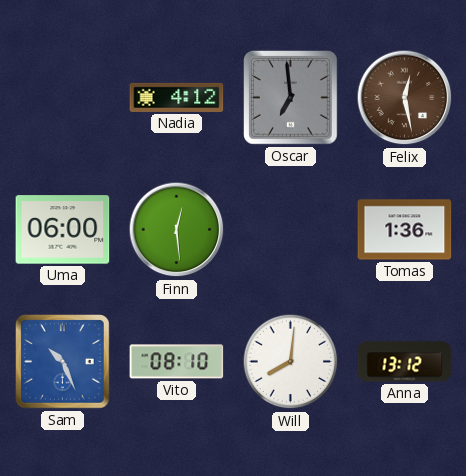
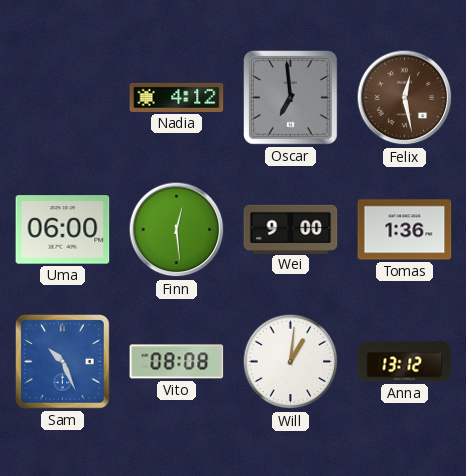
Wei: none -> 9:00
Vito: 08:10 -> 08:08
Will: 8:01 -> 1:01
